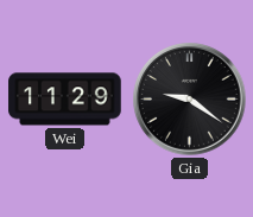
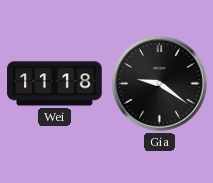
Wei: 11:29 -> 11:18
